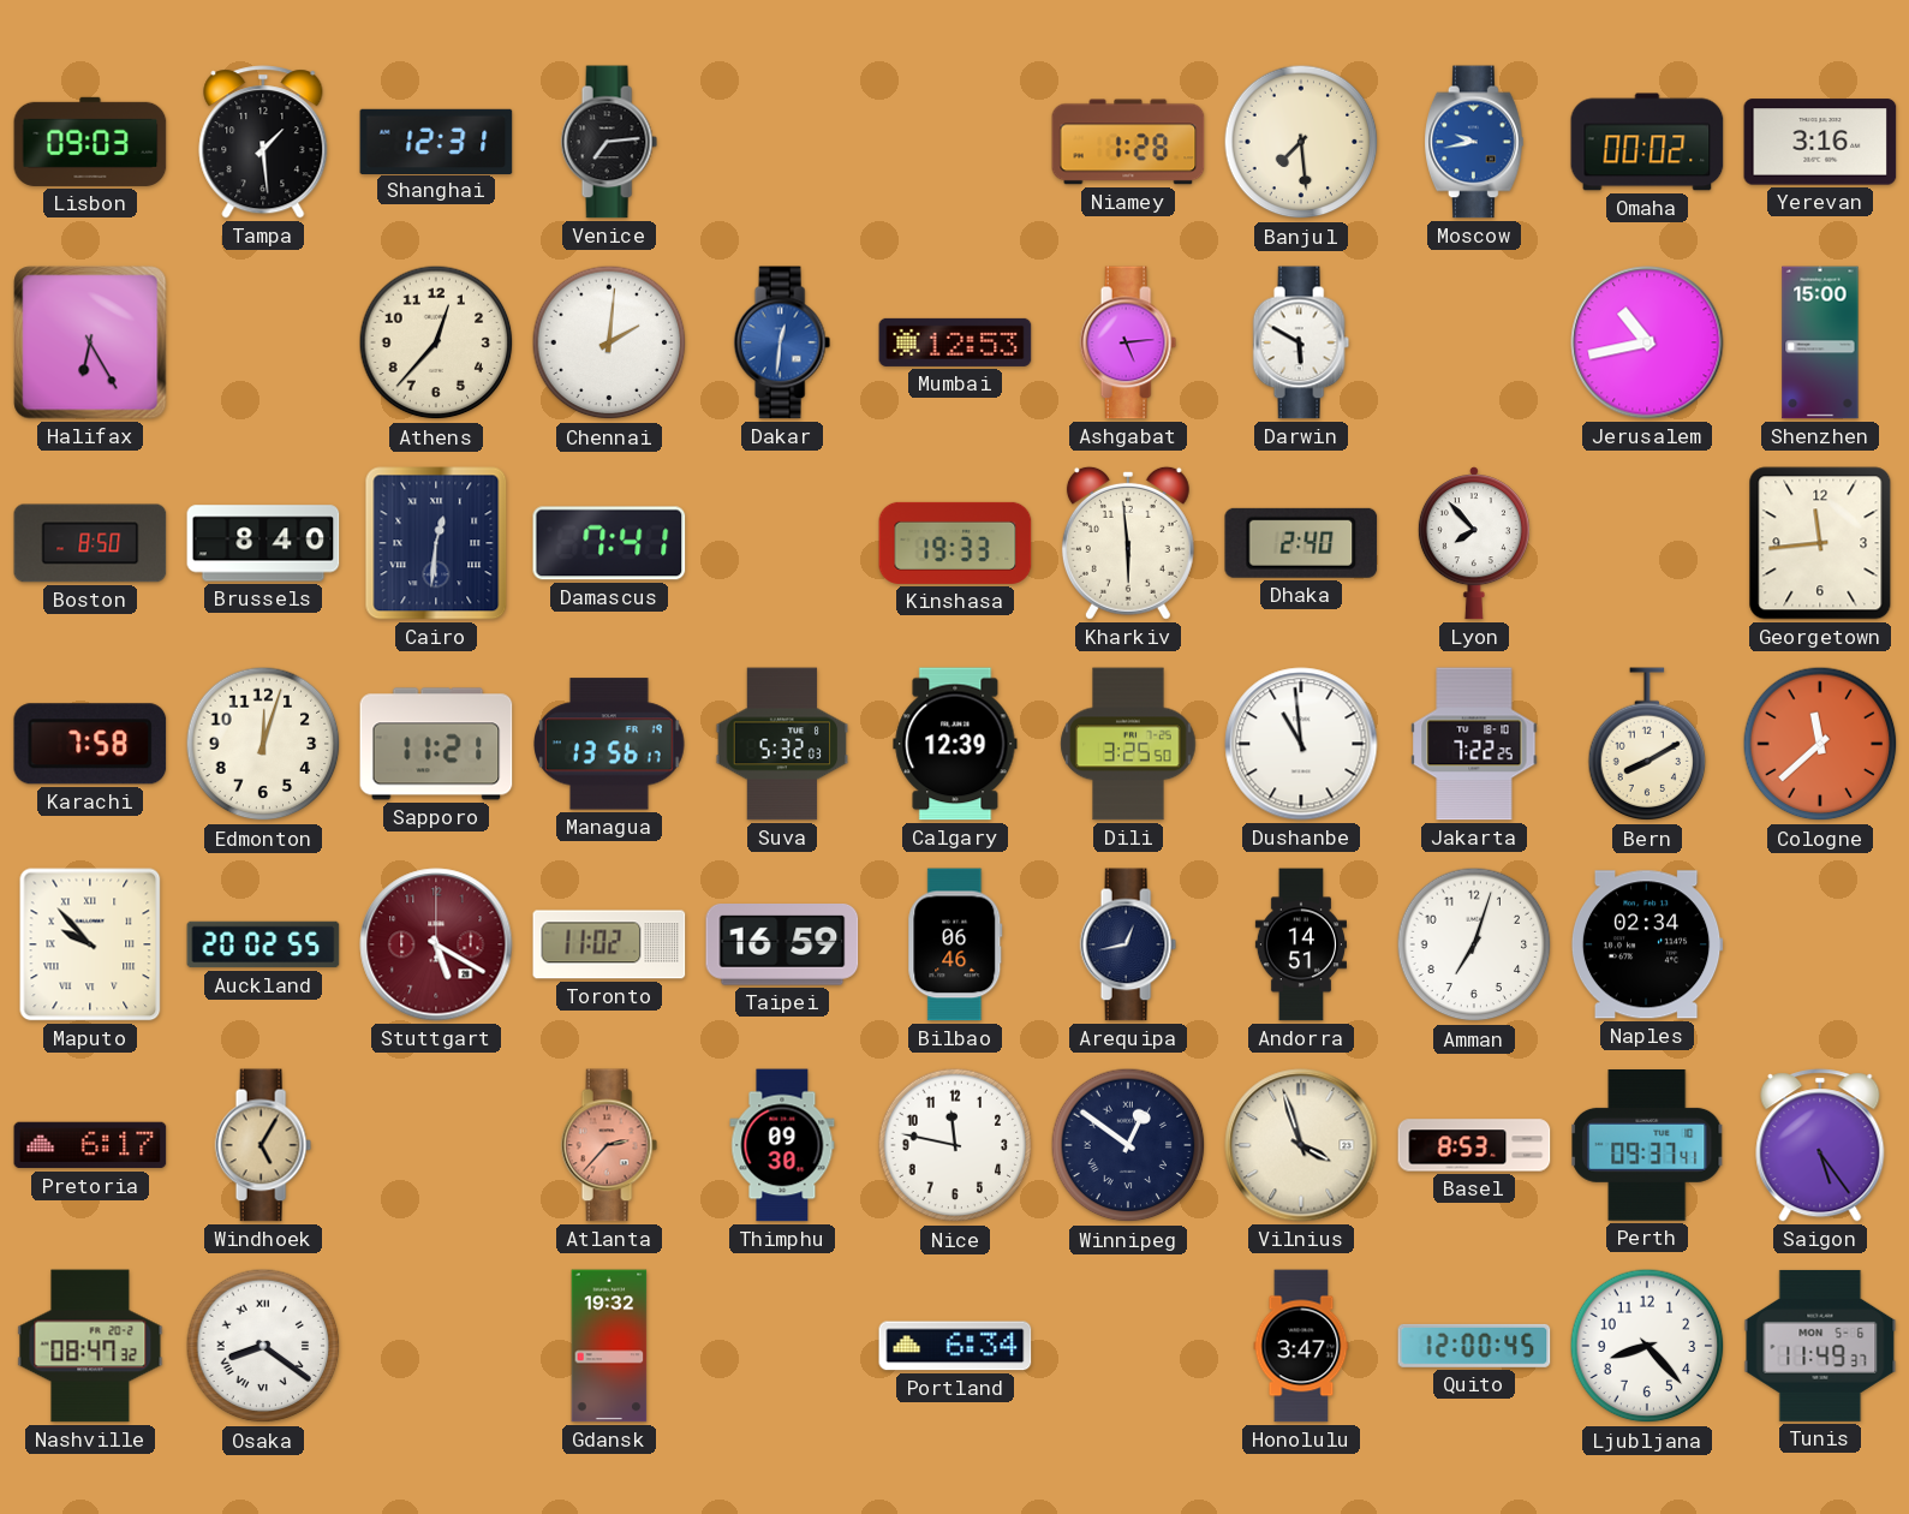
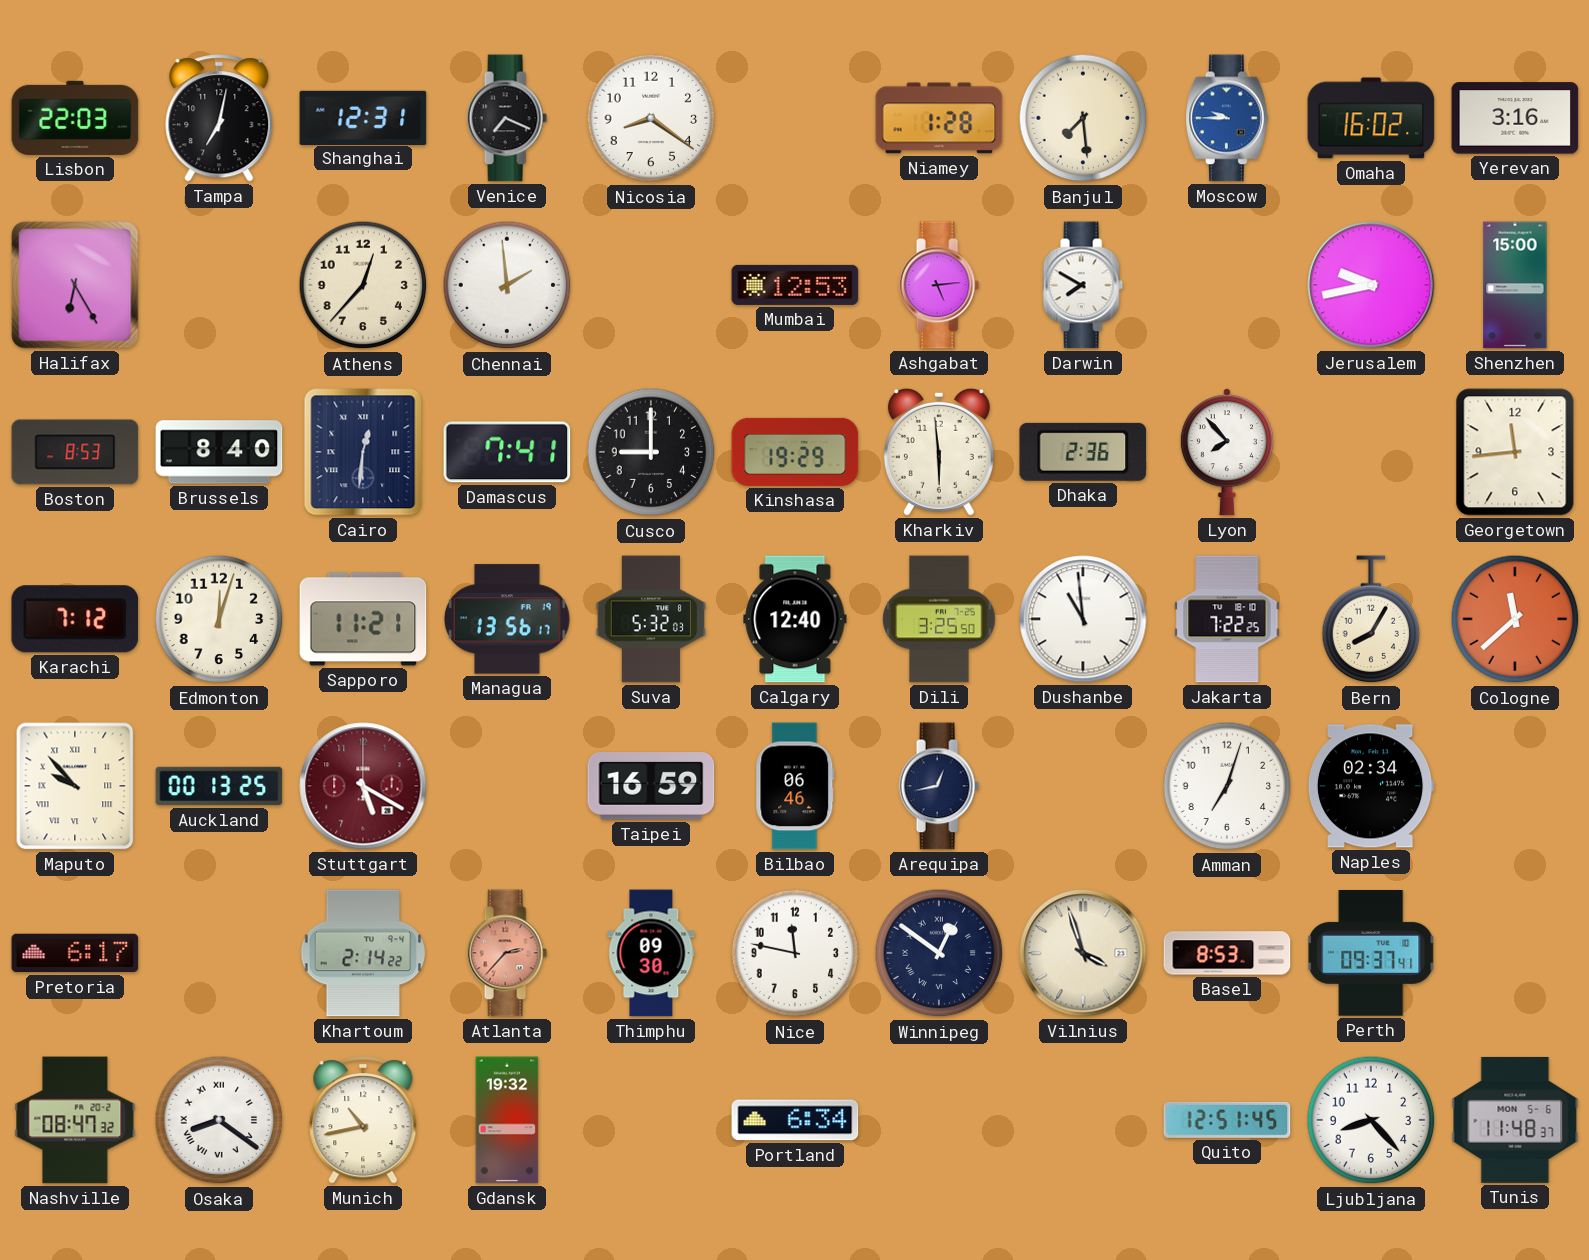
Lisbon: 09:03 -> 22:03
Tampa: 1:29 -> 7:02
Venice: 7:14 -> 7:19
Nicosia: none -> 8:21
Moscow: 9:43 -> 9:45
Omaha: 00:02 -> 16:02
Chennai: 2:01 -> 1:59
Dakar: 12:31 -> none
Darwin: 5:50 -> 7:50
Jerusalem: 10:43 -> 9:43
Boston: 8:50 -> 8:53
Cusco: none -> 9:00
Kinshasa: 19:33 -> 19:29
Dhaka: 2:40 -> 2:36
Karachi: 7:58 -> 7:12
Calgary: 12:39 -> 12:40
Bern: 8:10 -> 8:05
Auckland: 20:02 -> 00:13
Toronto: 11:02 -> none
Andorra: 14:51 -> none
Windhoek: 5:05 -> none
Khartoum: none -> 2:14
Saigon: 5:24 -> none
Munich: none -> 10:43
Honolulu: 3:47 -> none
Quito: 12:00 -> 12:51
Tunis: 11:49 -> 11:48
